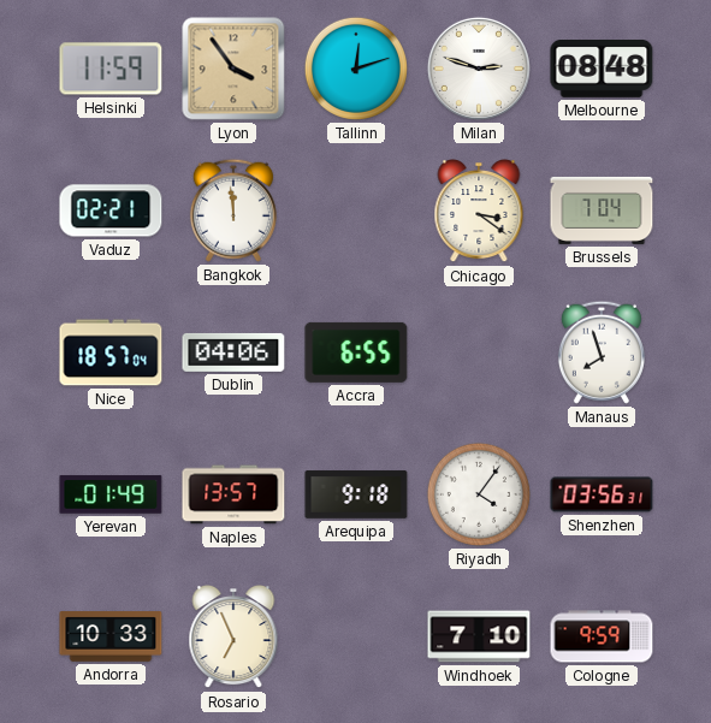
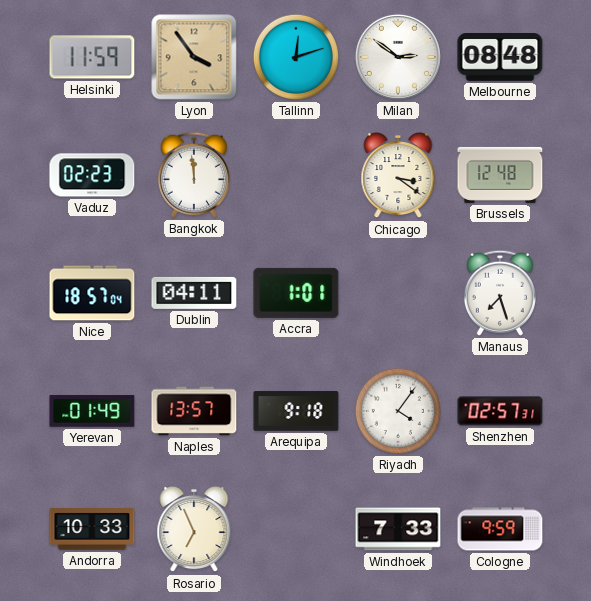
Milan: 2:48 -> 2:51
Vaduz: 02:21 -> 02:23
Brussels: 7:04 -> 12:48
Dublin: 04:06 -> 04:11
Accra: 6:55 -> 1:01
Manaus: 7:57 -> 7:27
Shenzhen: 03:56 -> 02:57
Windhoek: 7:10 -> 7:33
